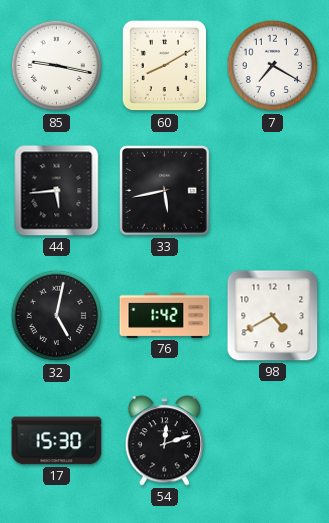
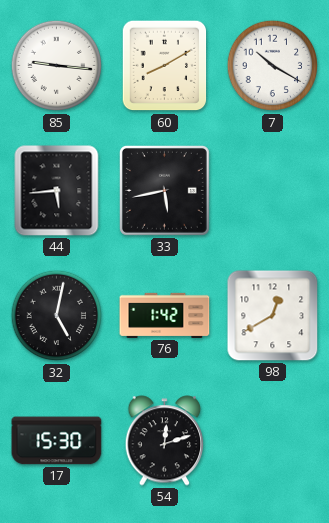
85: 9:17 -> 9:16
7: 7:20 -> 10:20
98: 4:40 -> 12:40
